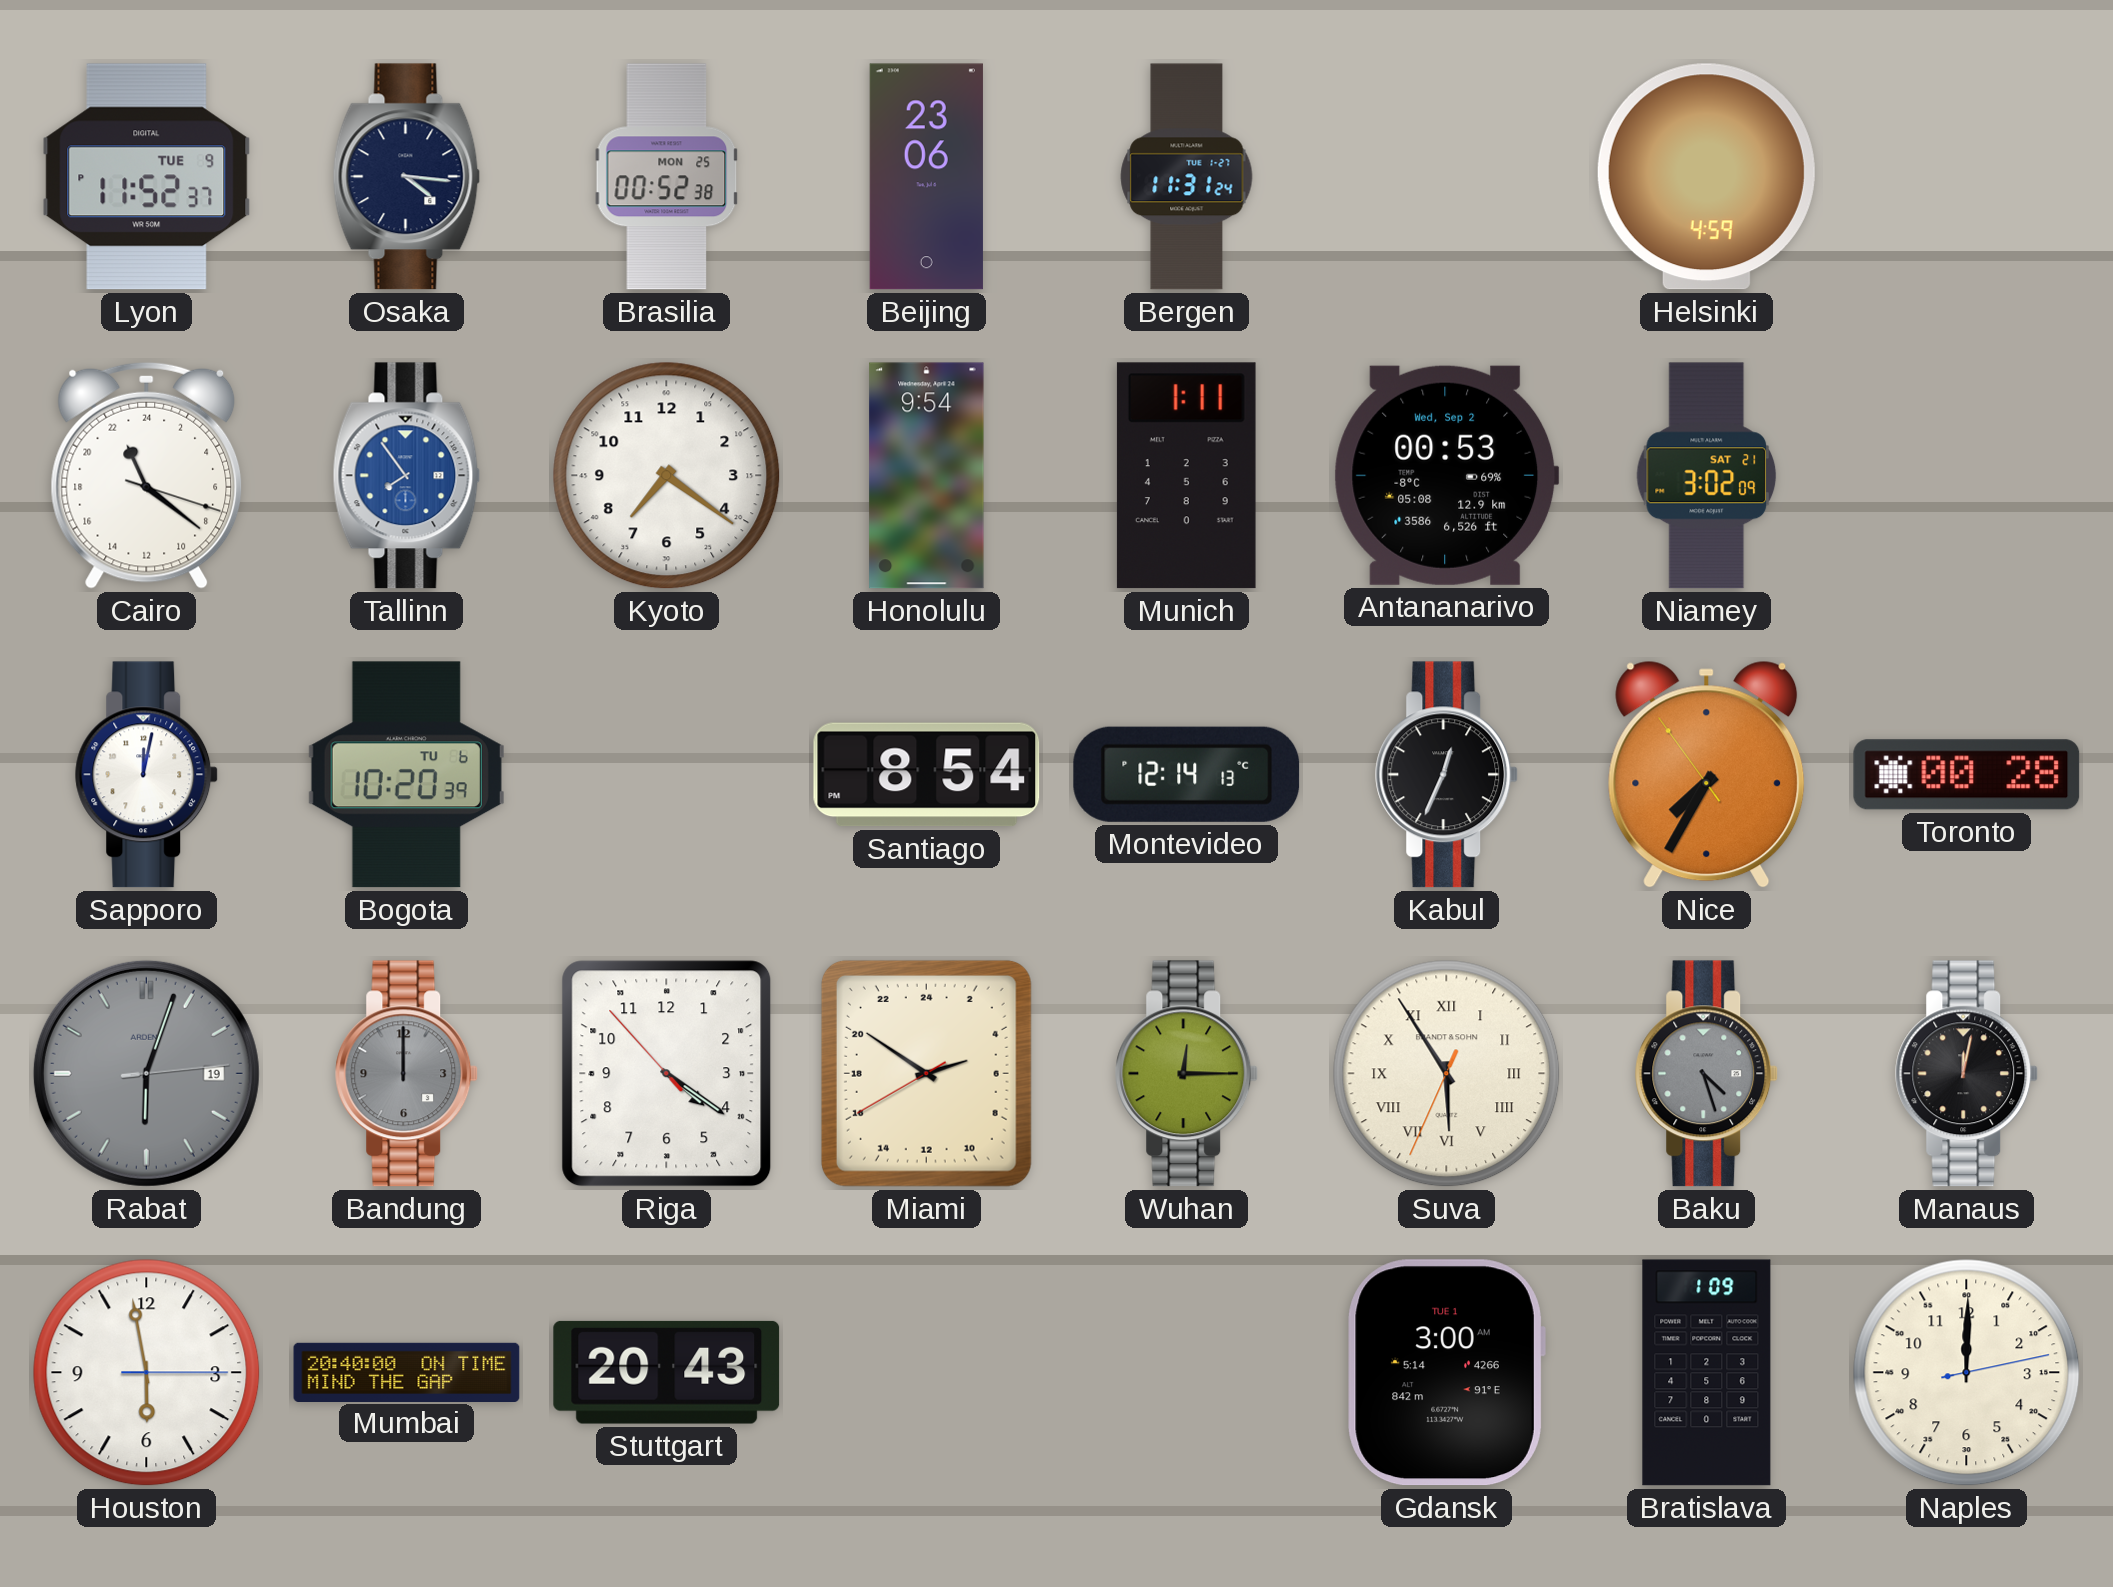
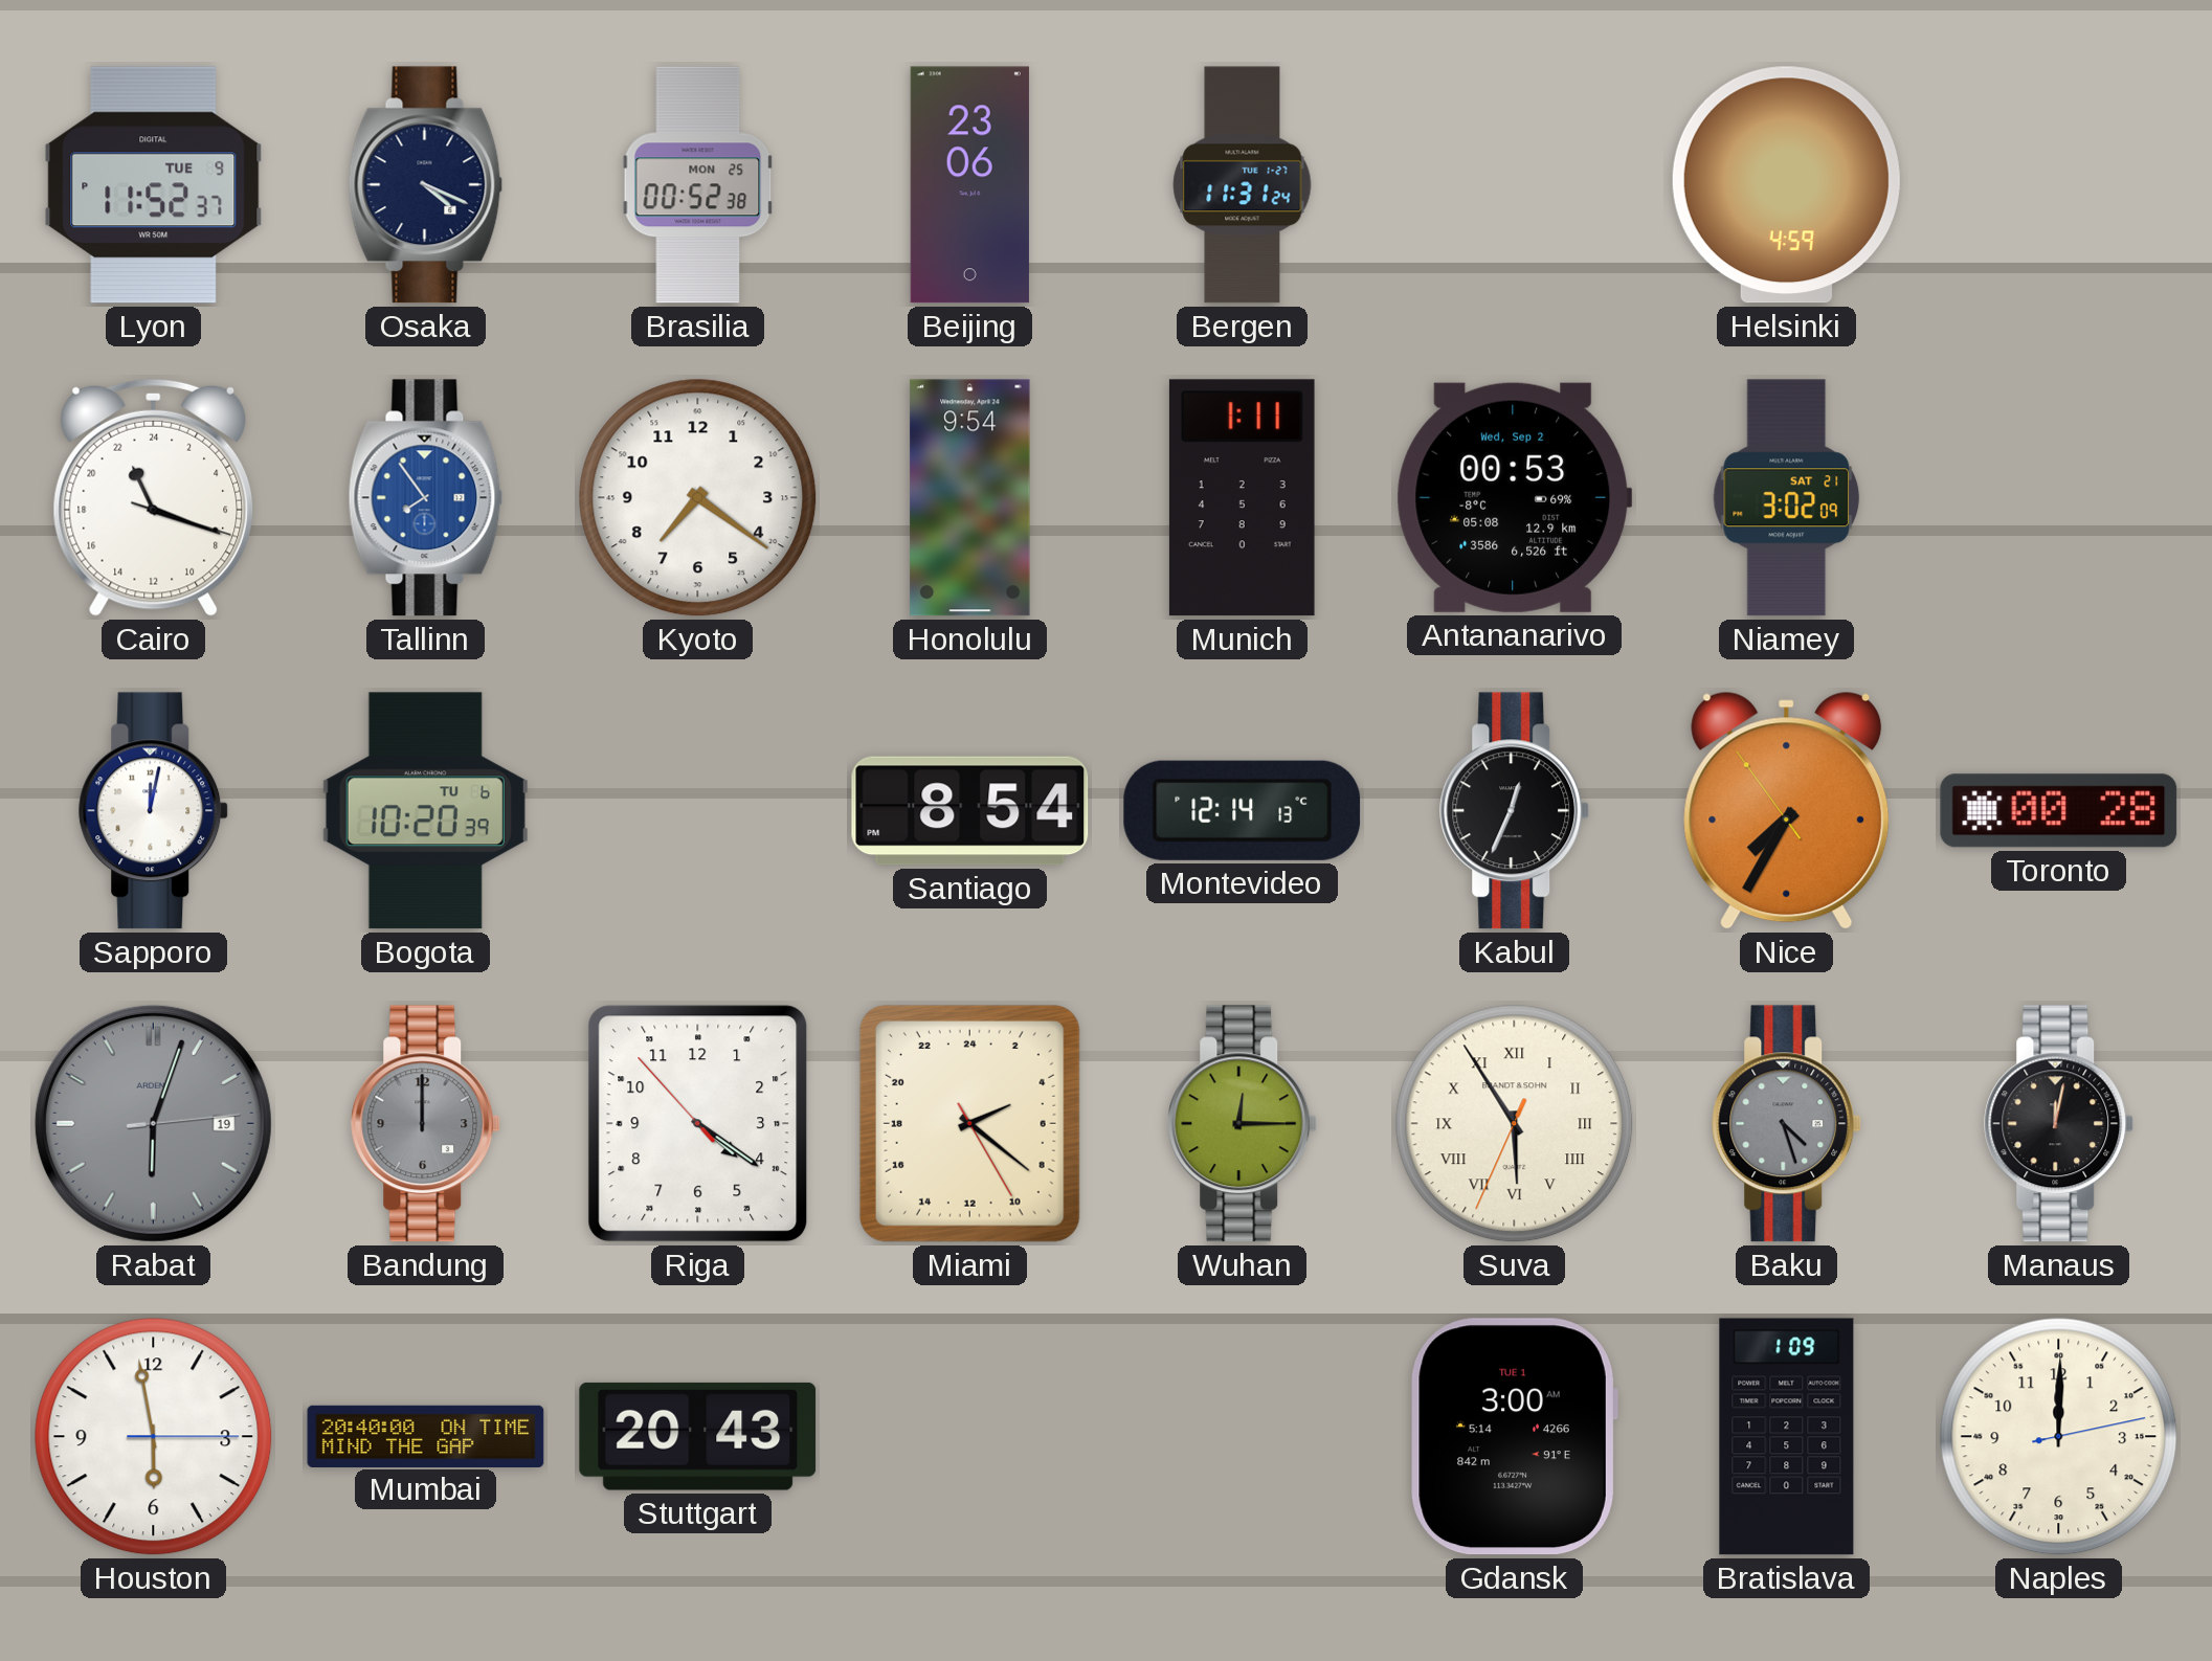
Osaka: 4:16 -> 4:19
Cairo: 22:21 -> 22:18
Miami: 4:50 -> 4:21
